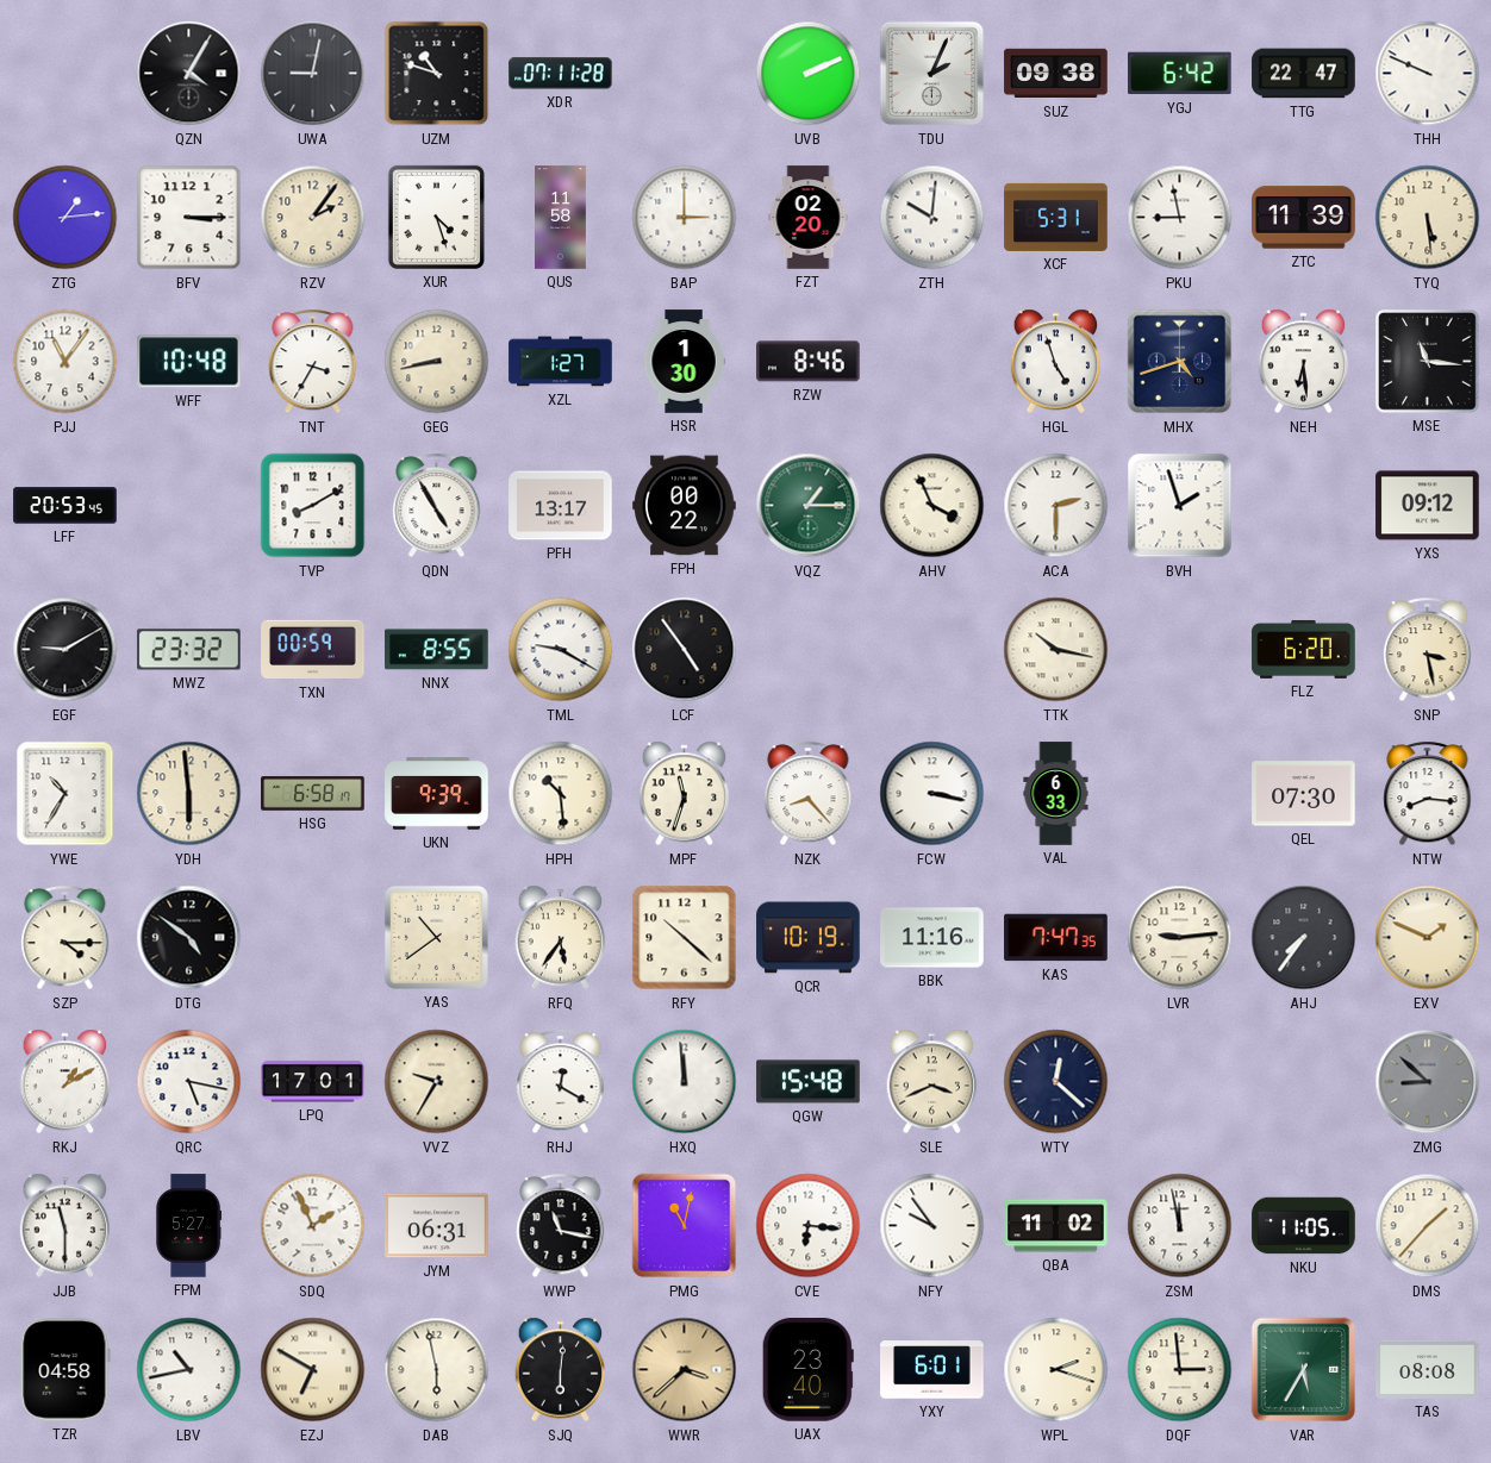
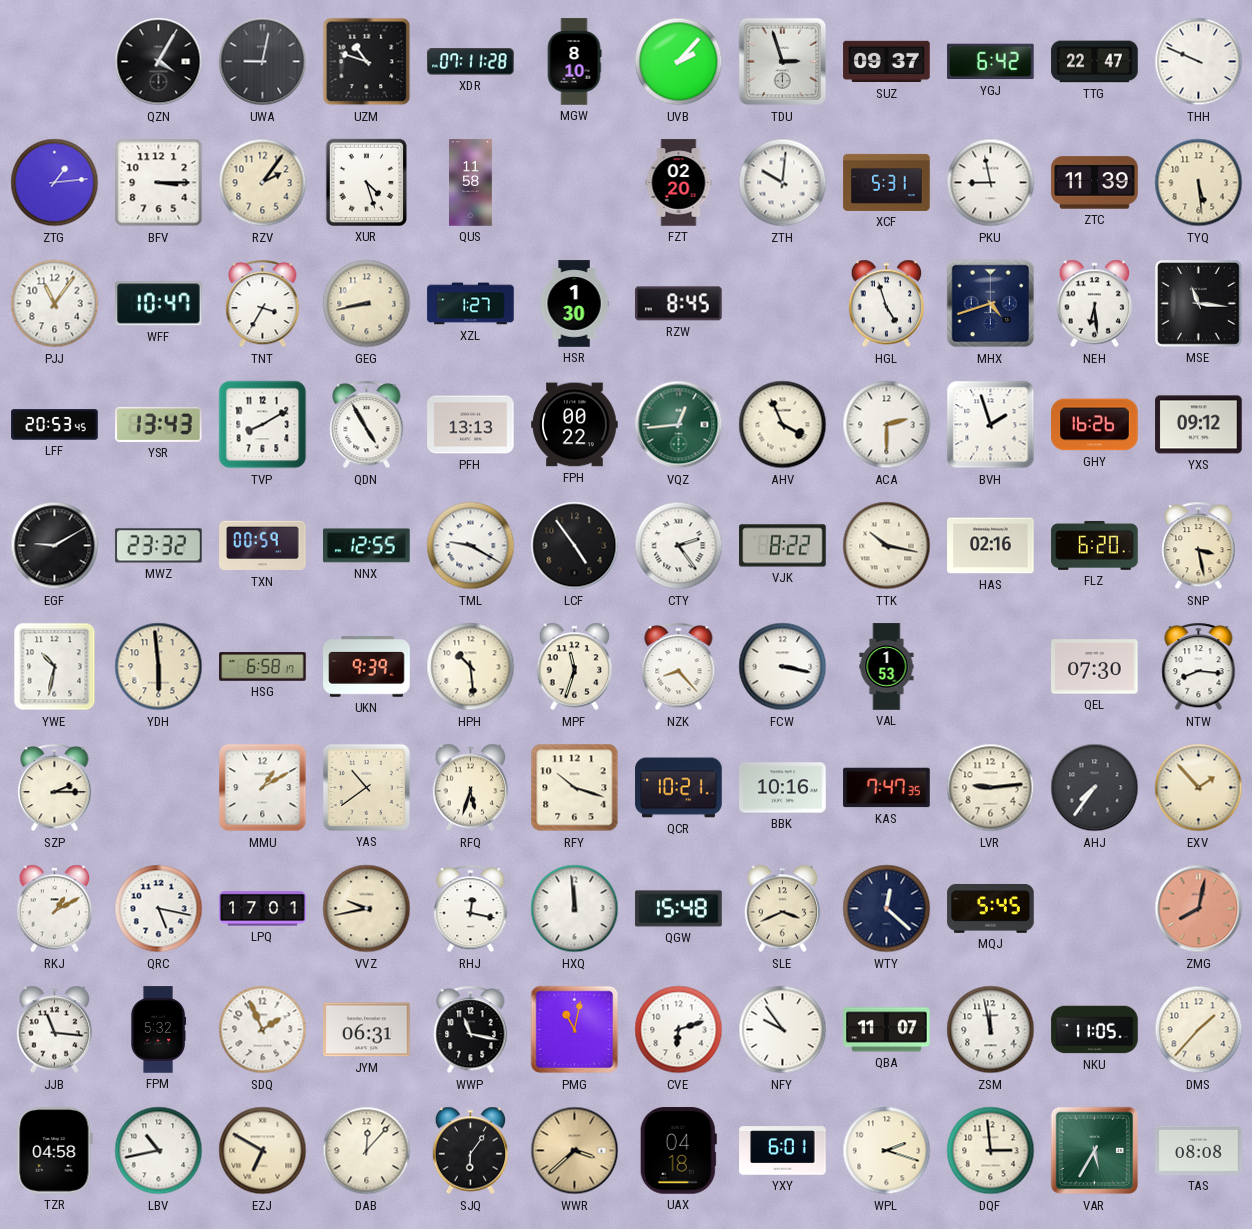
MGW: none -> 8:10
UVB: 2:11 -> 2:07
TDU: 2:04 -> 2:57
SUZ: 09:38 -> 09:37
BAP: 3:00 -> none
WFF: 10:48 -> 10:47
RZW: 8:46 -> 8:45
YSR: none -> 13:43
PFH: 13:17 -> 13:13
VQZ: 1:15 -> 12:44
GHY: none -> 16:26
NNX: 8:55 -> 12:55
CTY: none -> 2:24
VJK: none -> 8:22
HAS: none -> 02:16
YWE: 10:35 -> 10:32
VAL: 6:33 -> 1:53
SZP: 4:15 -> 2:15
DTG: 4:51 -> none
MMU: none -> 1:10
RFQ: 5:36 -> 5:33
RFY: 10:22 -> 10:18
QCR: 10:19 -> 10:21
BBK: 11:16 -> 10:16
EXV: 1:49 -> 1:53
VVZ: 9:35 -> 9:43
RHJ: 12:20 -> 12:17
MQJ: none -> 5:45
ZMG: 8:52 -> 8:02
ZMG dial: grey -> salmon
JJB: 11:30 -> 11:16
FPM: 5:27 -> 5:32
CVE: 6:16 -> 6:12
QBA: 11:02 -> 11:07
DAB: 5:58 -> 12:07
SJQ: 6:01 -> 6:06
UAX: 23:40 -> 04:18
